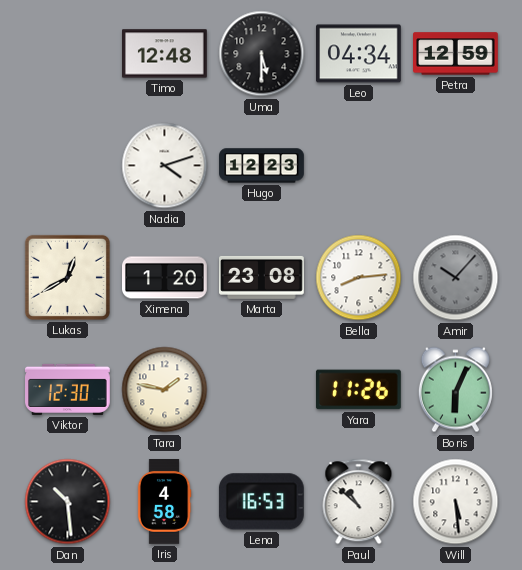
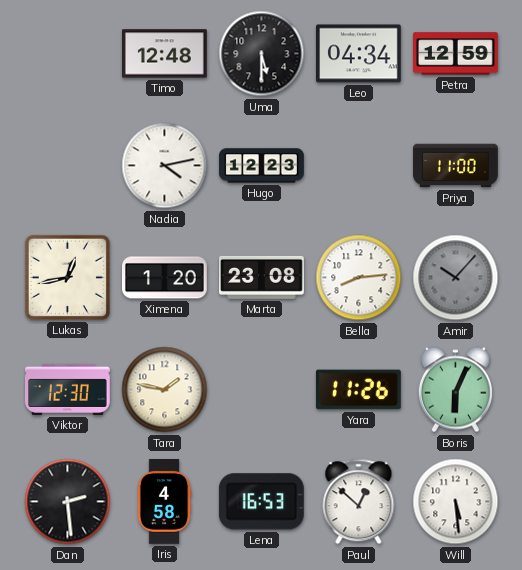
Nadia: 4:12 -> 4:13
Priya: none -> 11:00
Lukas: 12:40 -> 12:43
Dan: 10:29 -> 2:29
Paul: 10:52 -> 12:52
